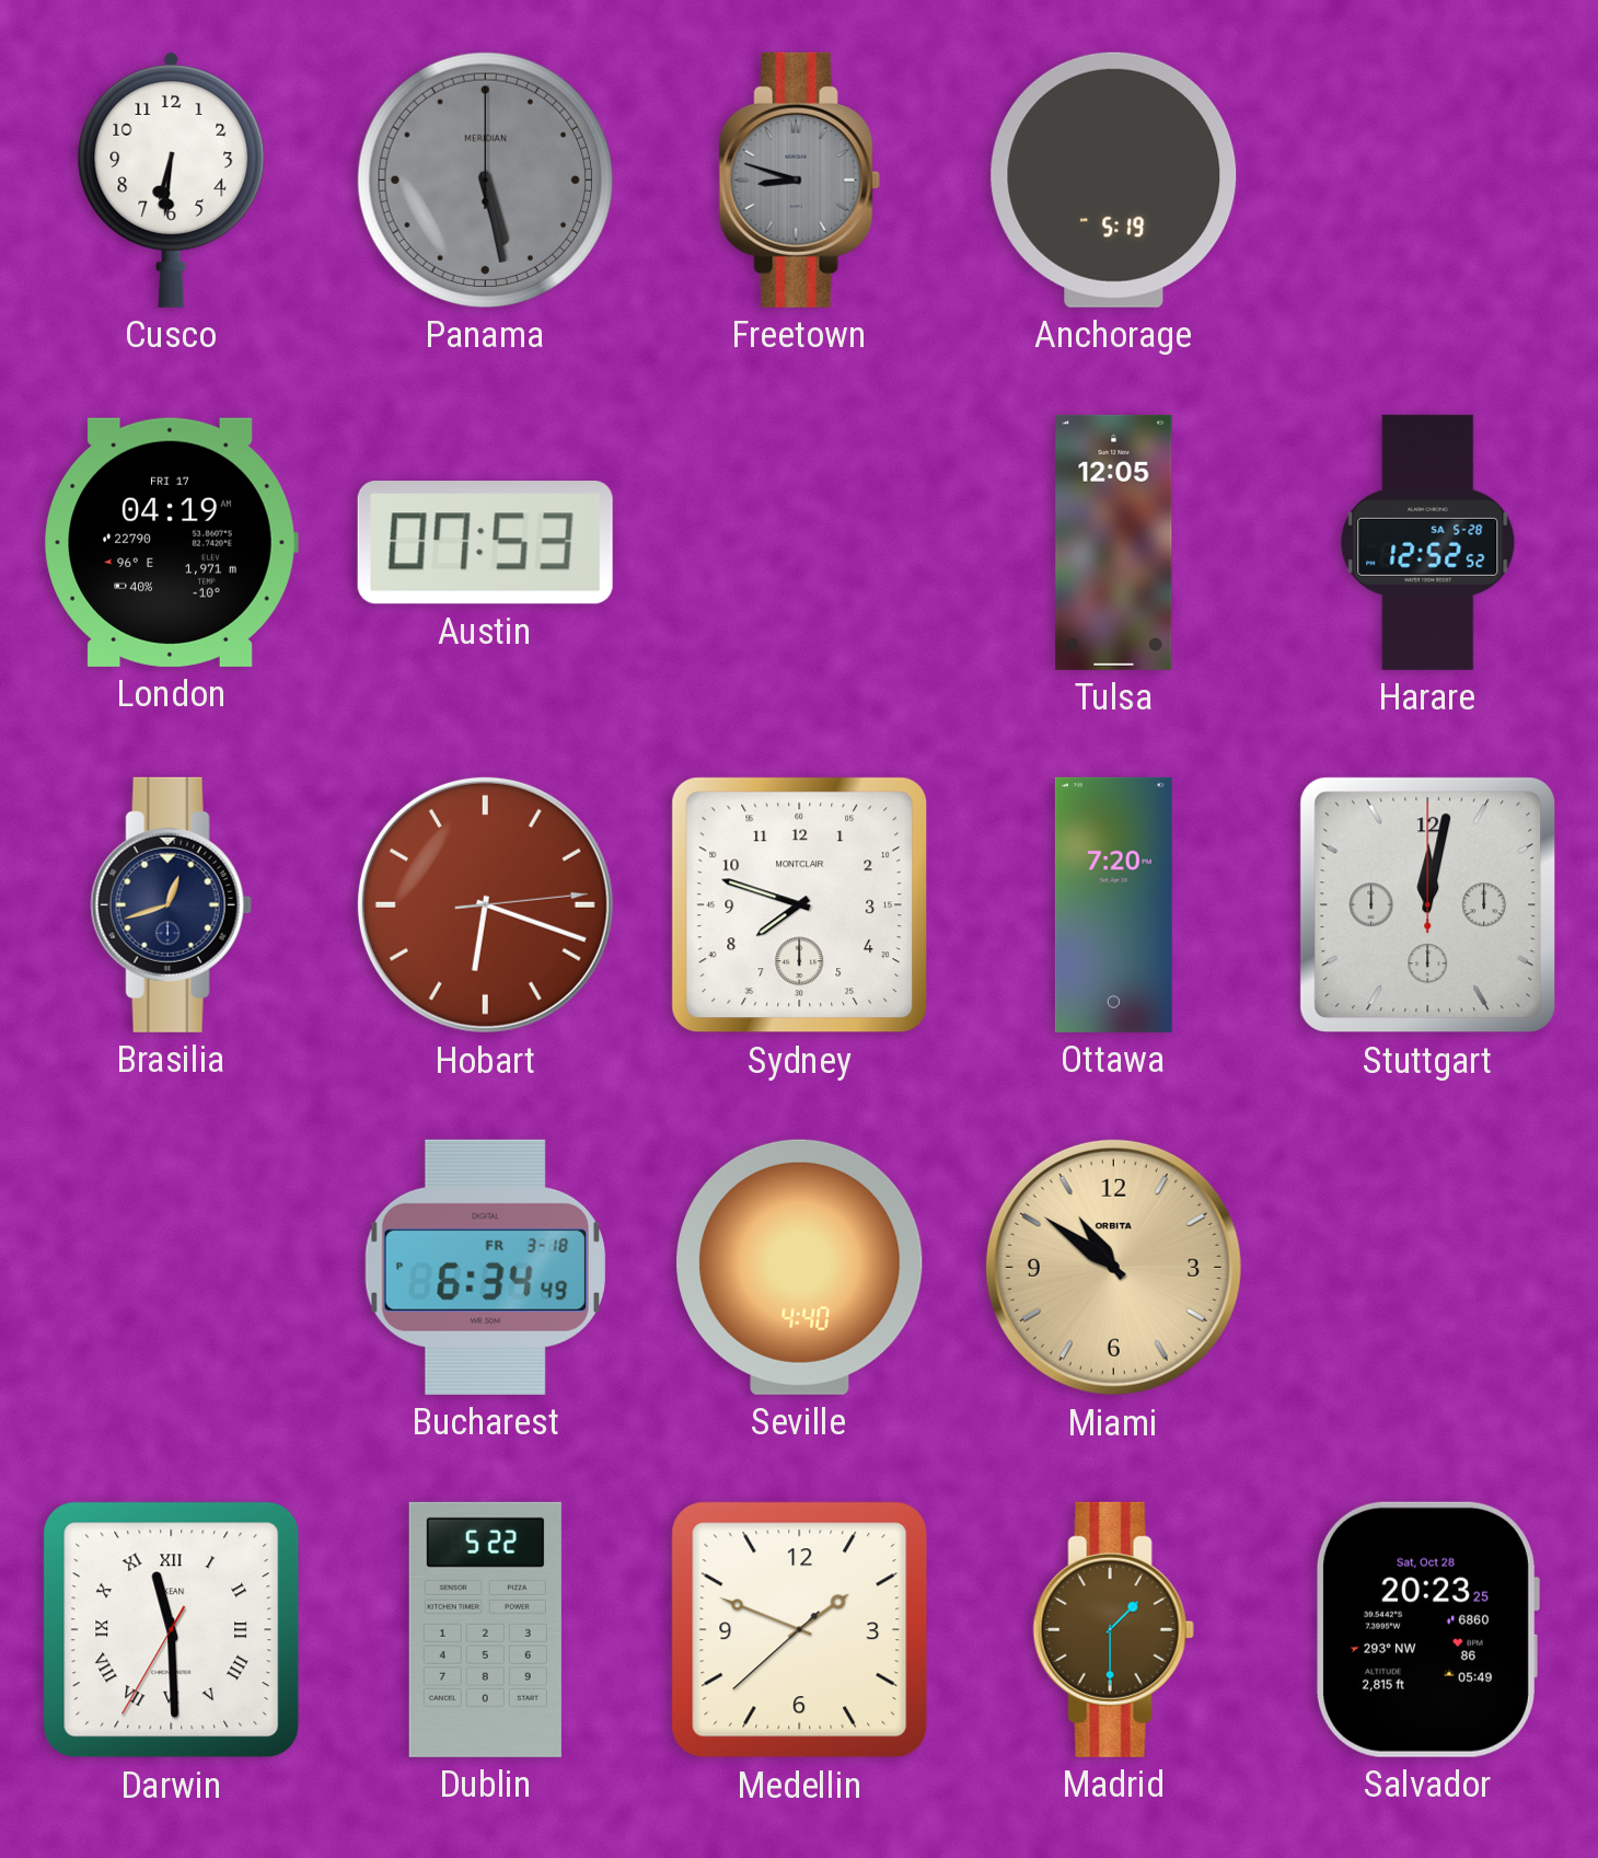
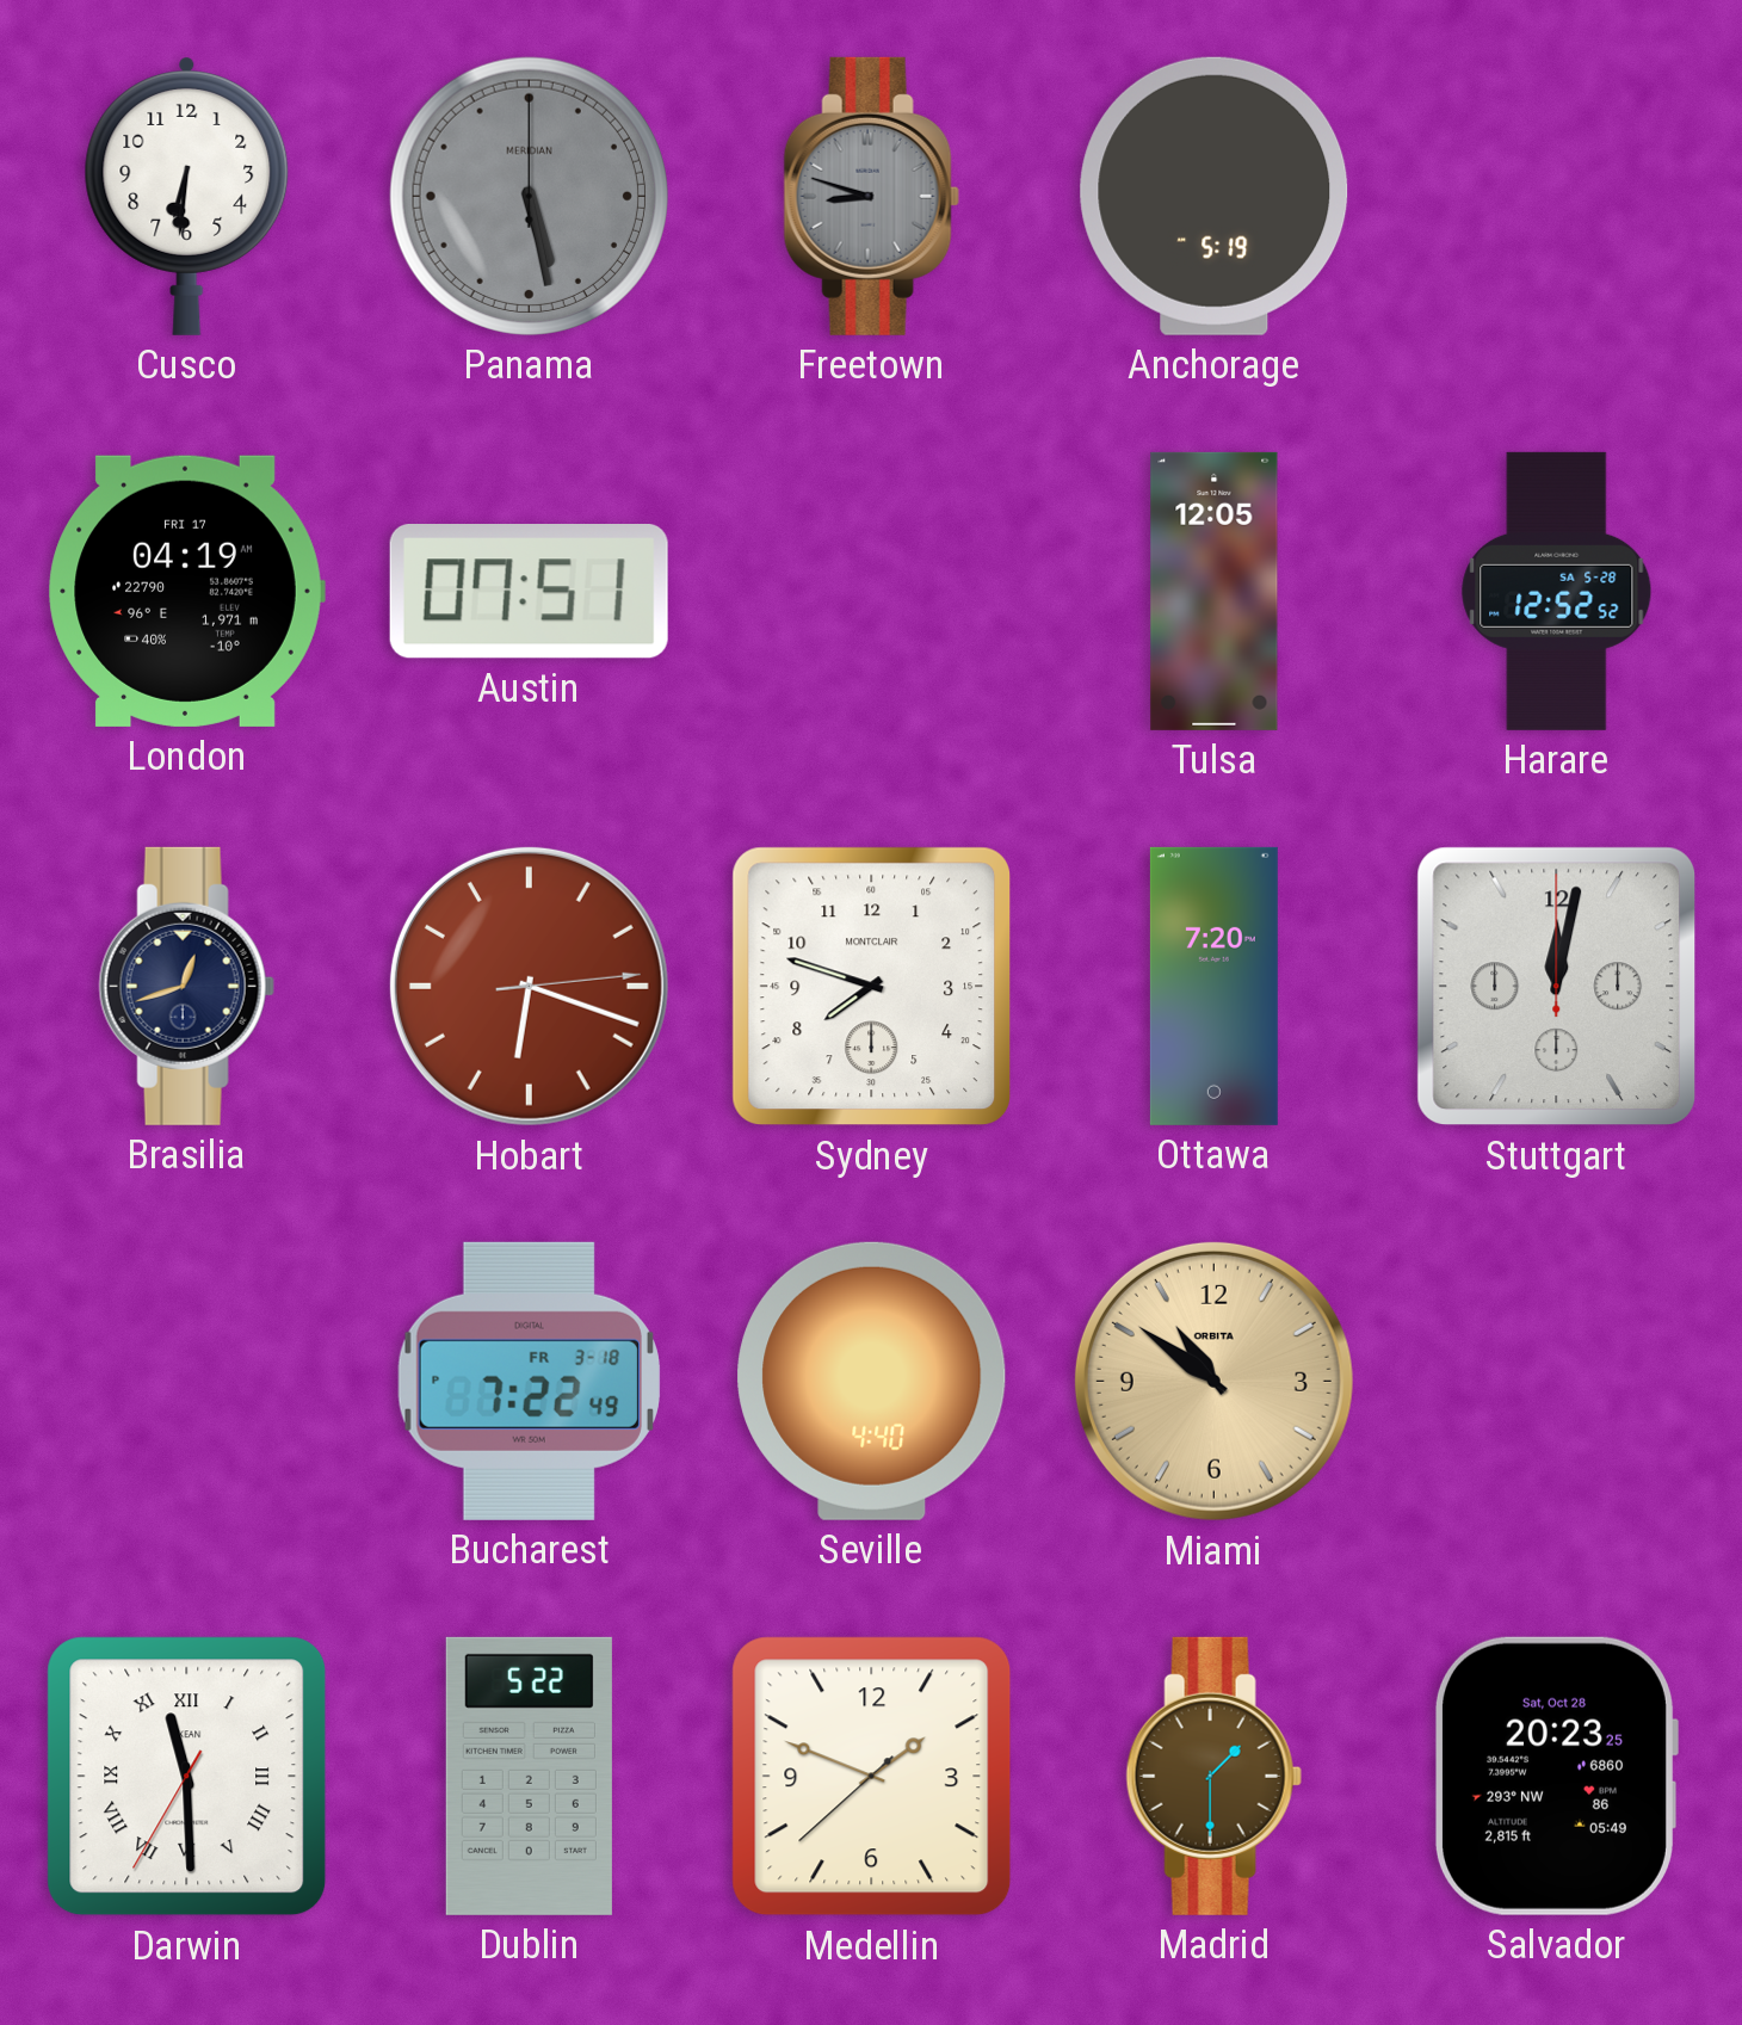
Austin: 07:53 -> 07:51
Bucharest: 6:34 -> 7:22
